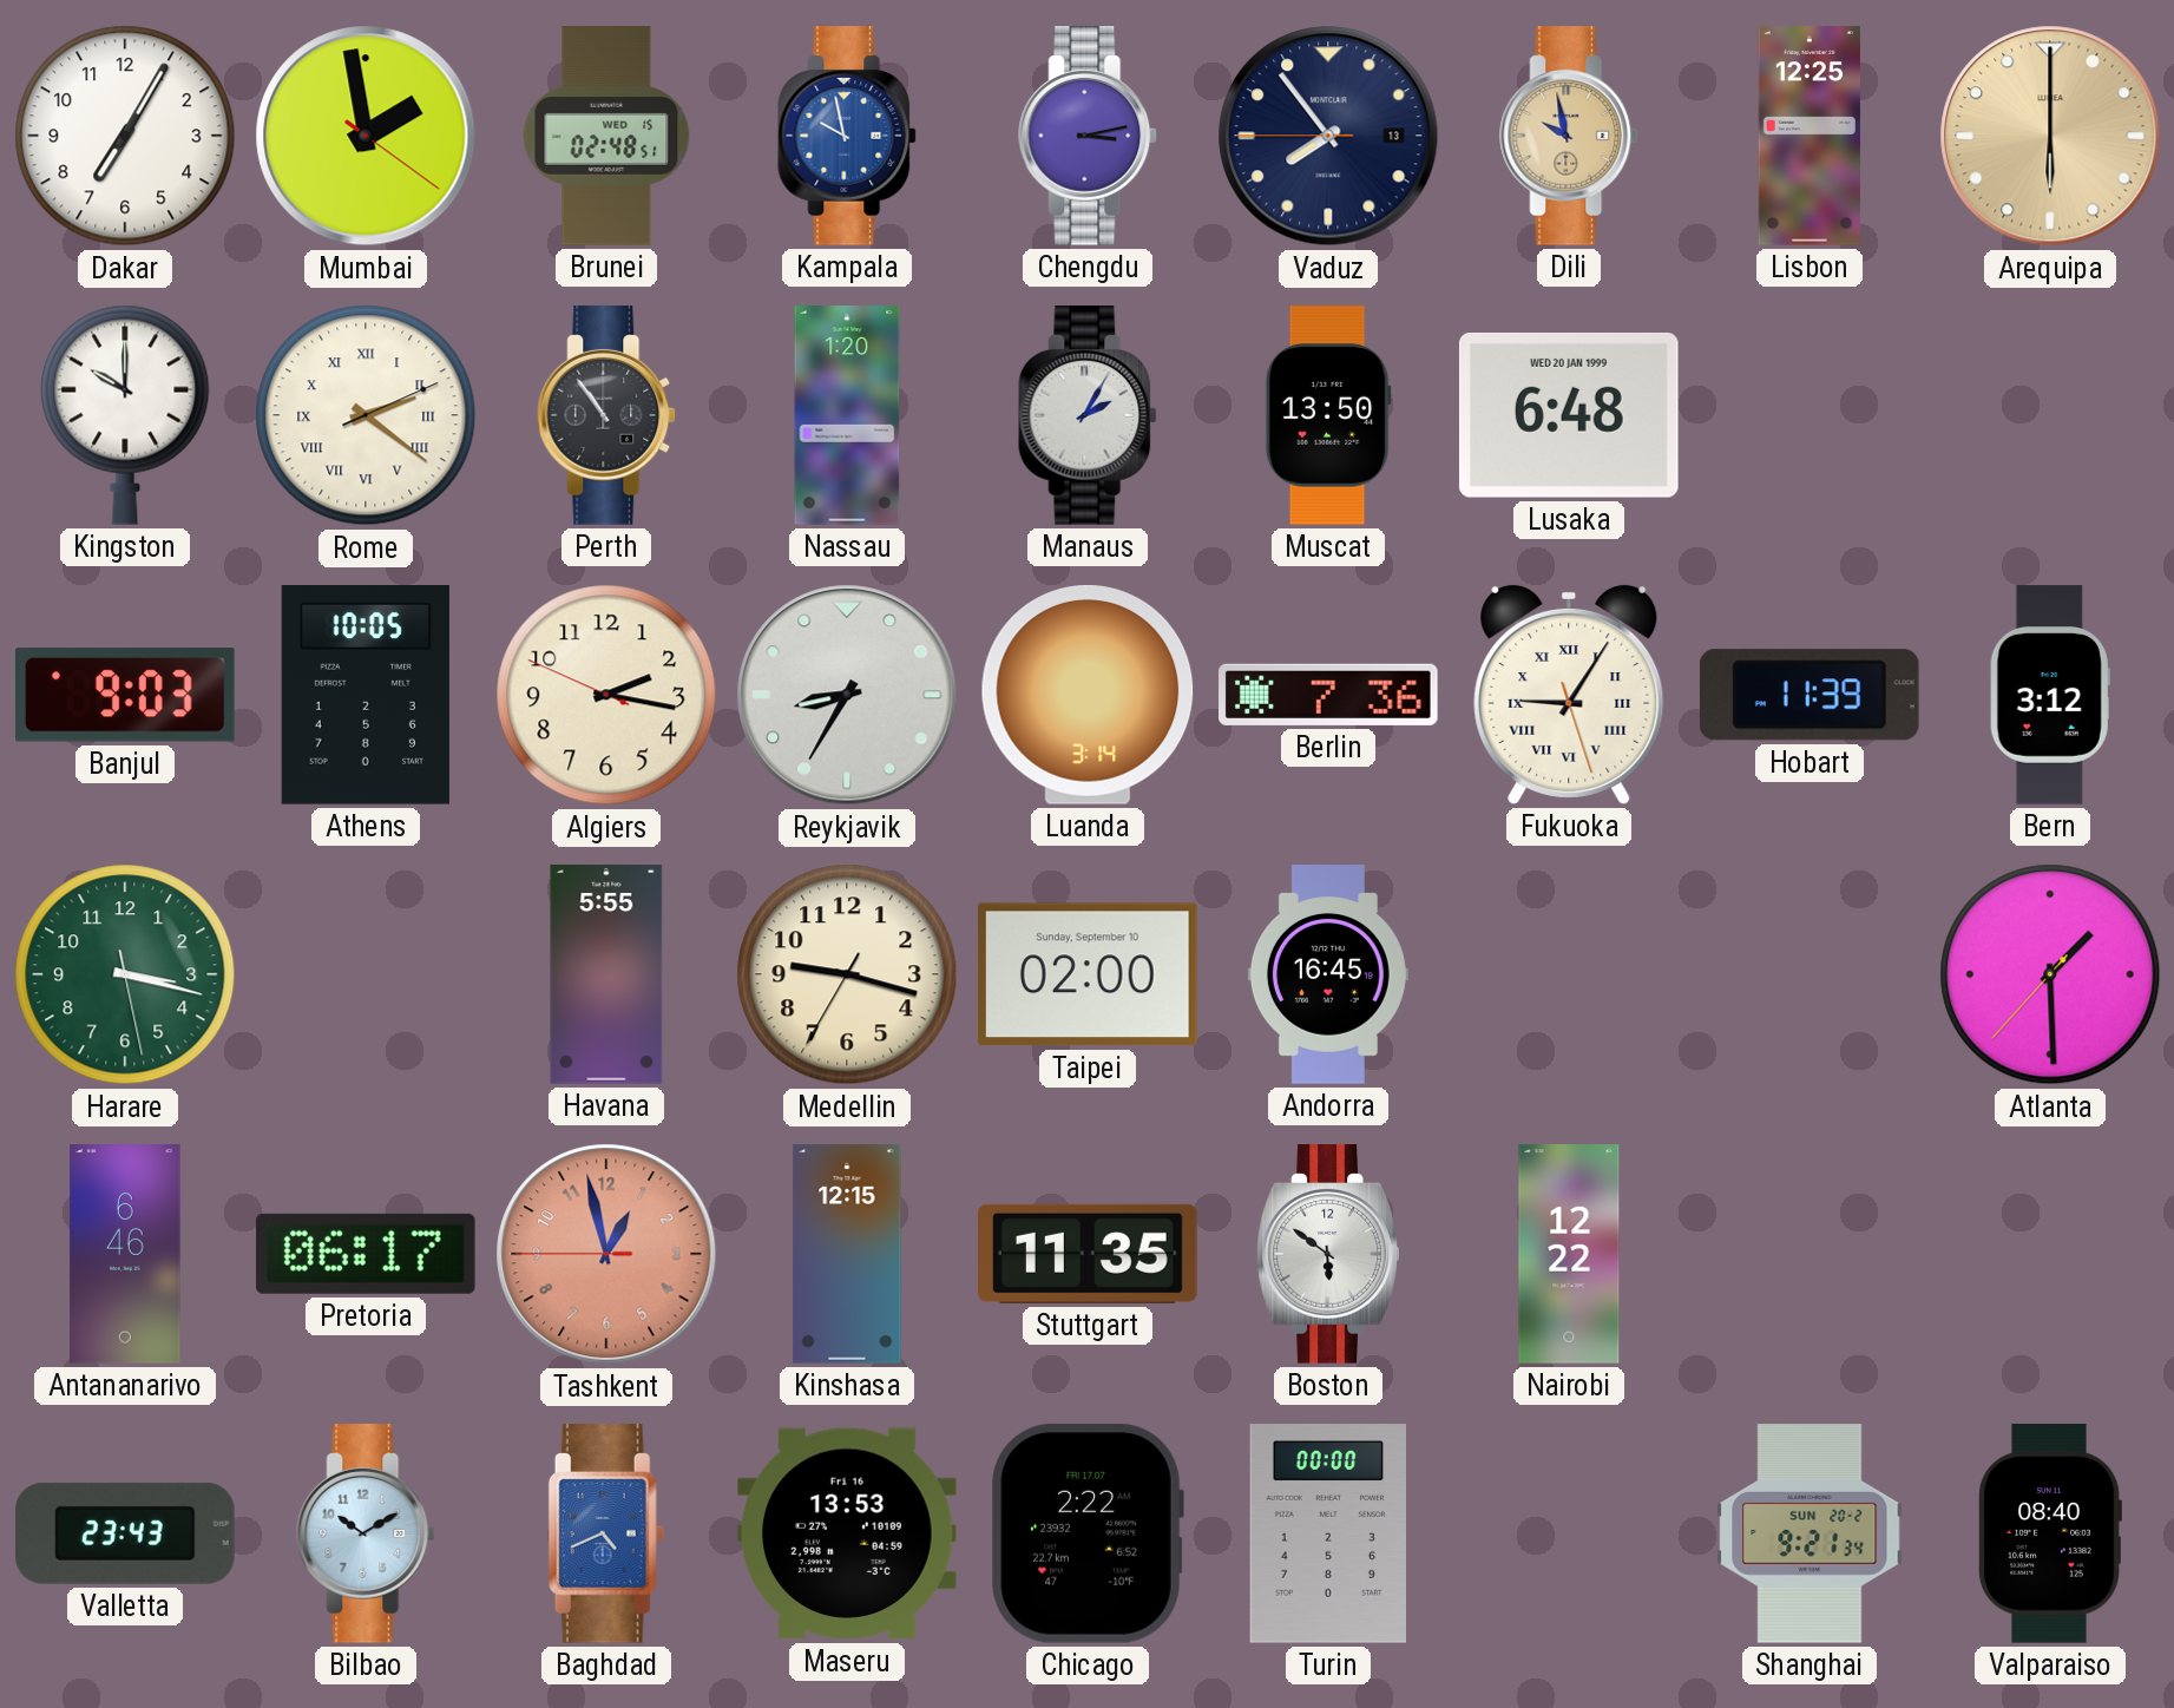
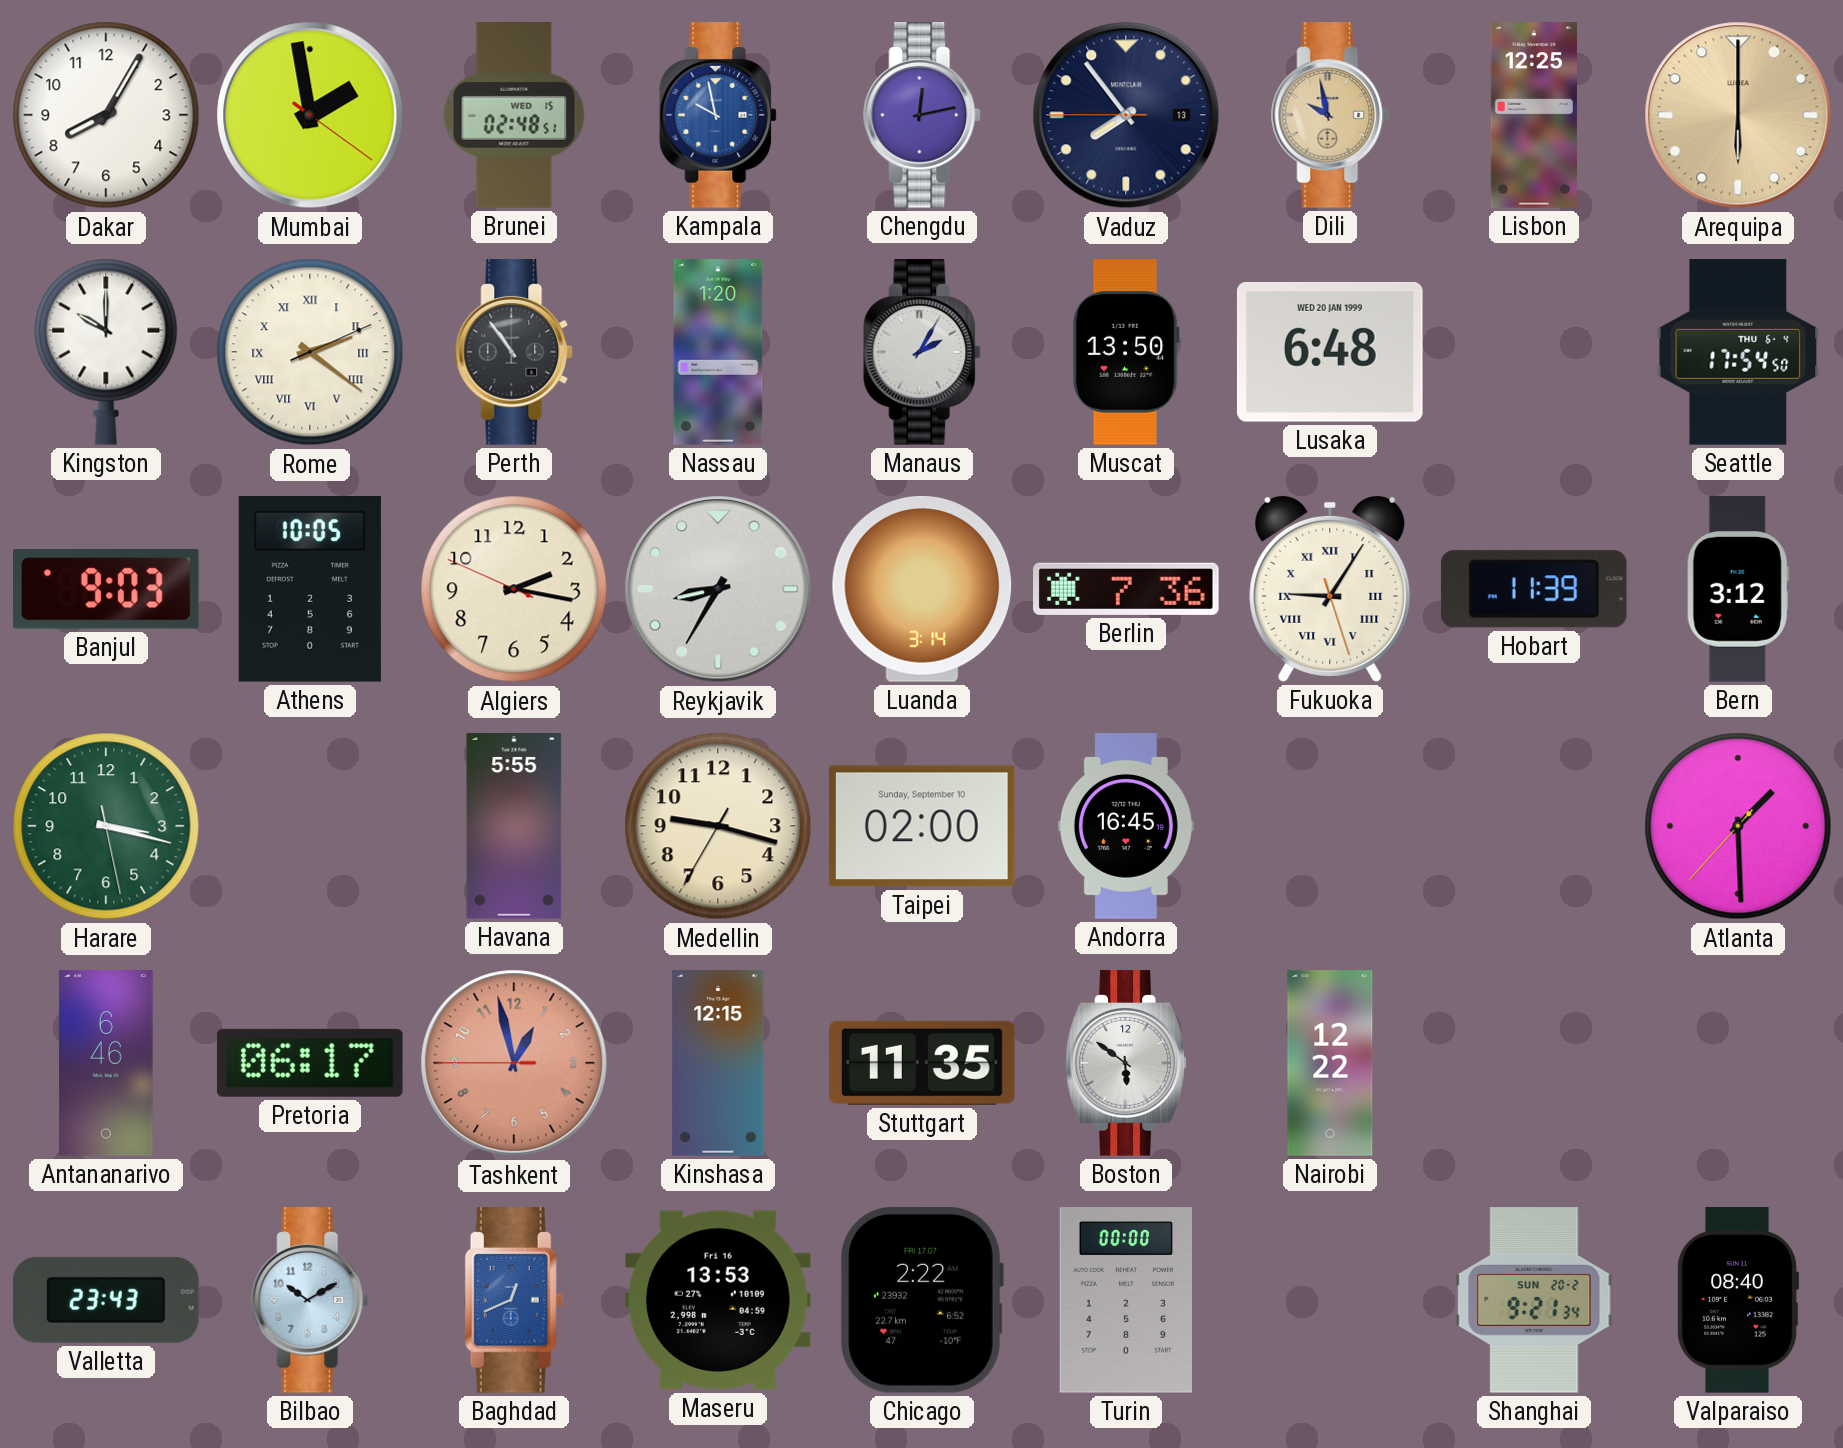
Dakar: 7:05 -> 8:05
Chengdu: 3:13 -> 12:13
Seattle: none -> 17:54
Baghdad: 4:41 -> 12:41
